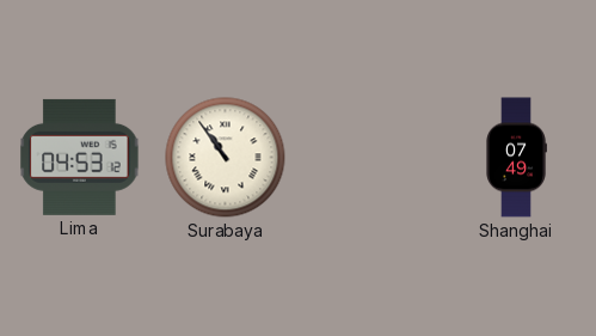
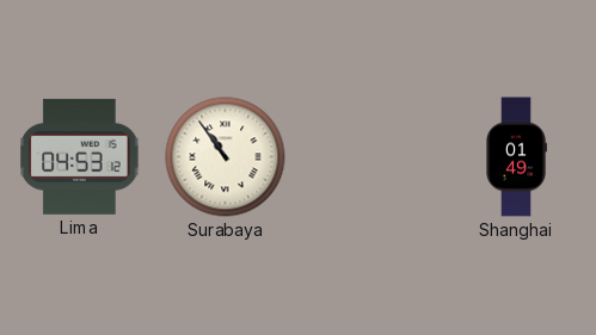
Shanghai: 07:49 -> 01:49
